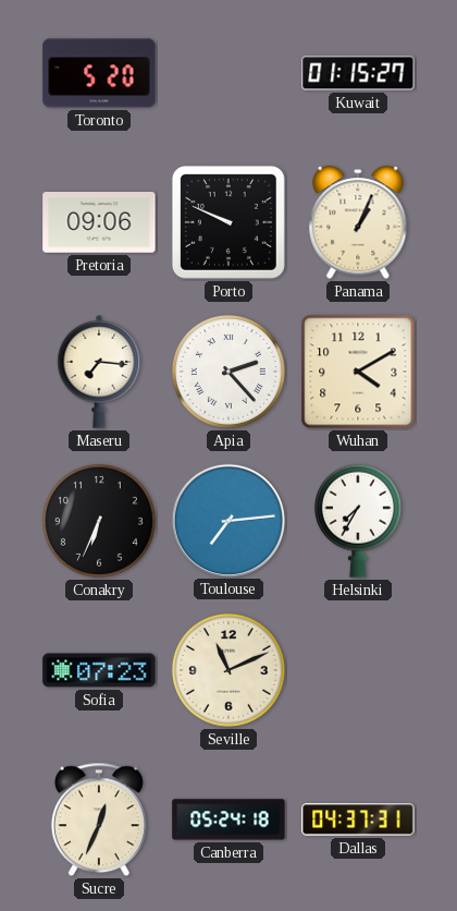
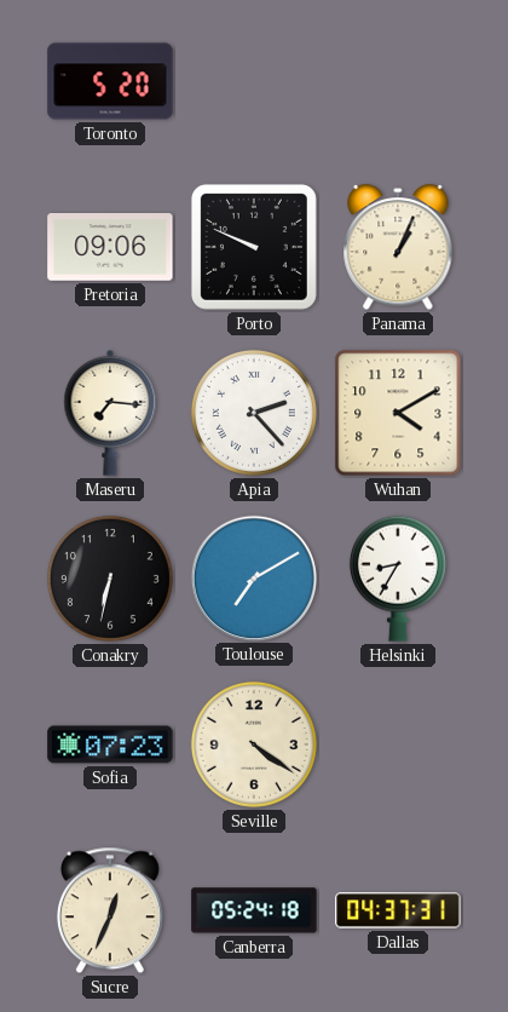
Kuwait: 01:15 -> none
Conakry: 6:34 -> 6:32
Toulouse: 7:14 -> 7:10
Helsinki: 7:35 -> 8:35
Seville: 11:11 -> 4:21
